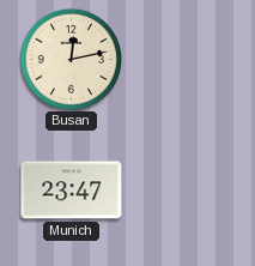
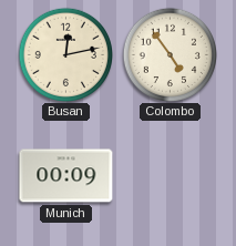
Colombo: none -> 4:54
Munich: 23:47 -> 00:09
